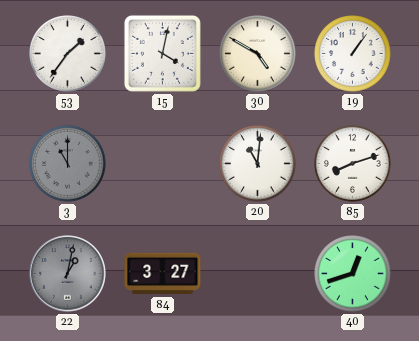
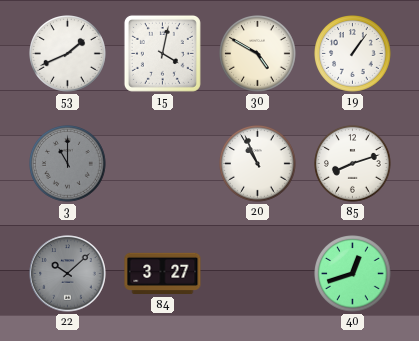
53: 1:36 -> 1:41
20: 11:01 -> 10:56
22: 1:02 -> 10:08
